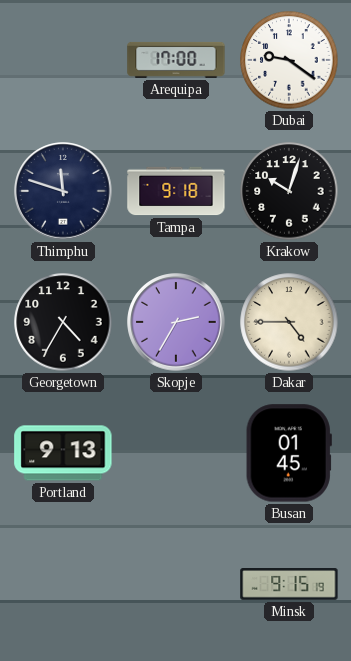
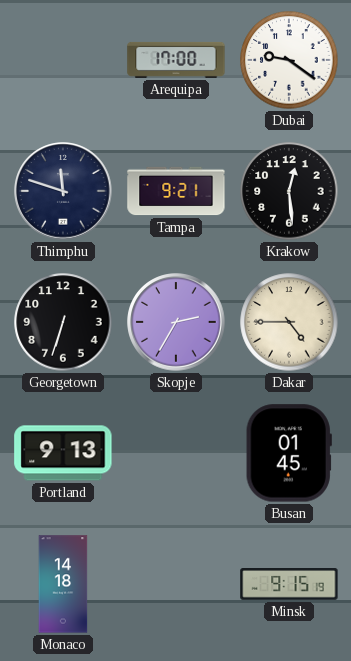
Tampa: 9:18 -> 9:21
Krakow: 10:03 -> 12:29
Georgetown: 4:35 -> 6:33
Monaco: none -> 14:18
